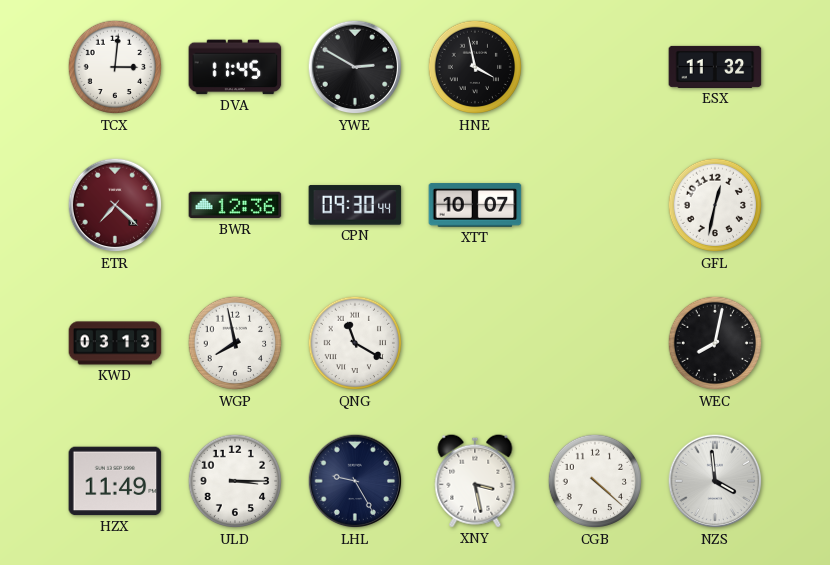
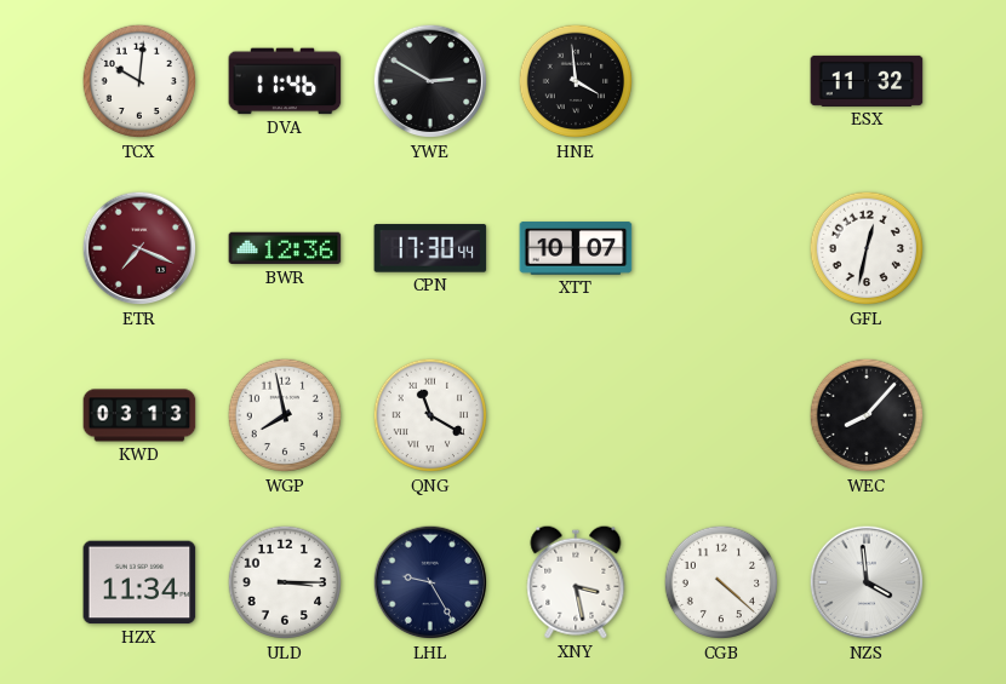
TCX: 3:01 -> 10:01
DVA: 11:45 -> 11:46
HNE: 3:58 -> 3:59
ETR: 7:22 -> 7:19
CPN: 09:30 -> 17:30
WEC: 8:02 -> 8:07
HZX: 11:49 -> 11:34
